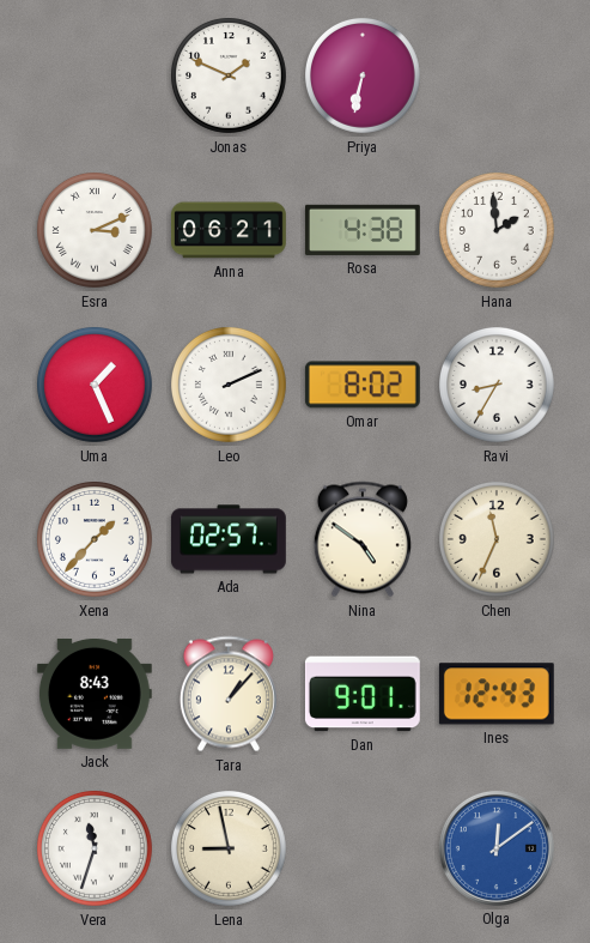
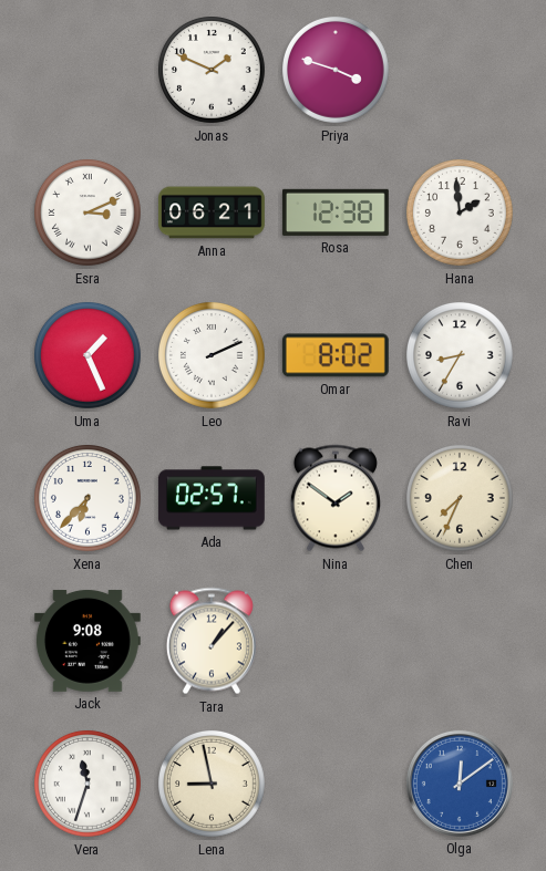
Priya: 6:32 -> 3:48
Rosa: 4:38 -> 12:38
Xena: 1:37 -> 6:37
Nina: 4:51 -> 1:51
Chen: 11:34 -> 7:34
Jack: 8:43 -> 9:08
Dan: 9:01 -> none
Ines: 12:43 -> none
